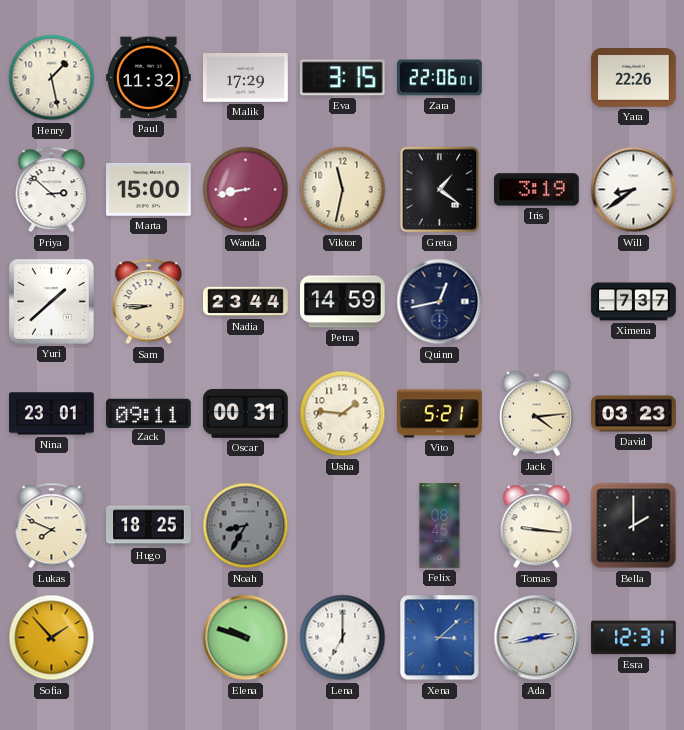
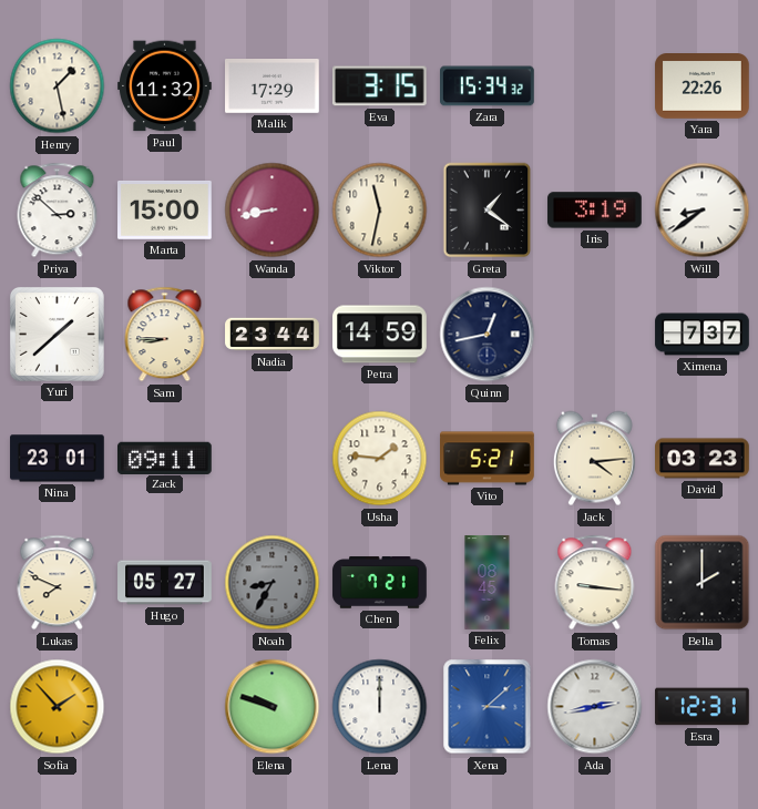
Zara: 22:06 -> 15:34
Oscar: 00:31 -> none
Hugo: 18:25 -> 05:27
Chen: none -> 7:21
Lena: 7:00 -> 12:00
